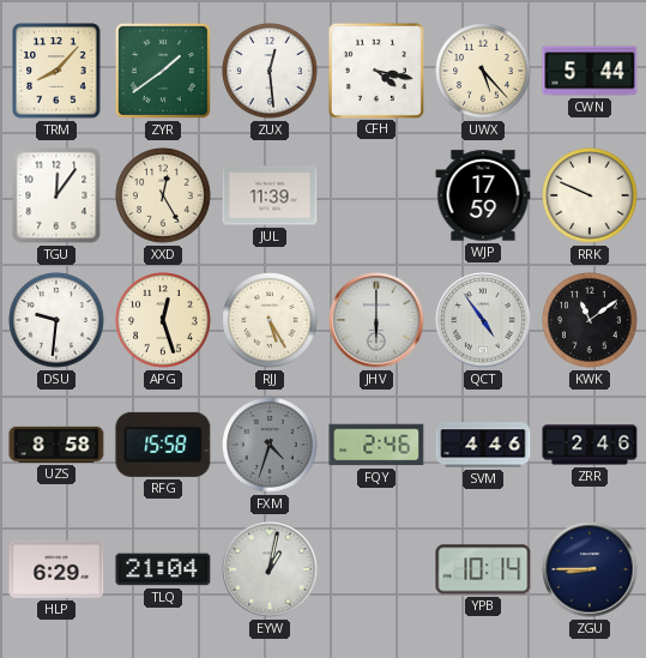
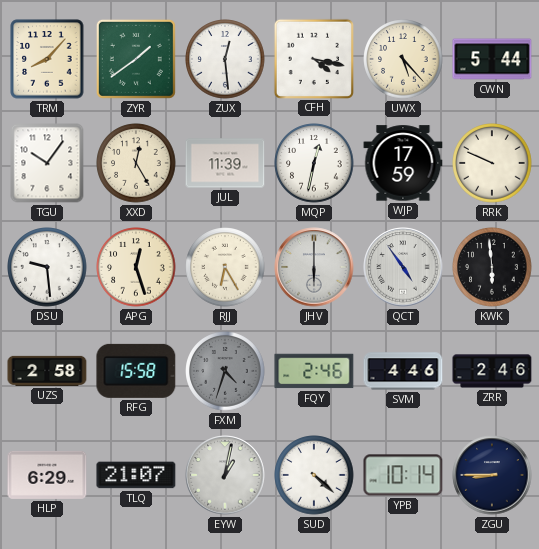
TGU: 12:06 -> 10:06
MQP: none -> 12:32
DSU: 9:31 -> 9:29
RJJ: 5:25 -> 6:25
KWK: 11:09 -> 5:59
UZS: 8:58 -> 2:58
TLQ: 21:04 -> 21:07
SUD: none -> 4:22
